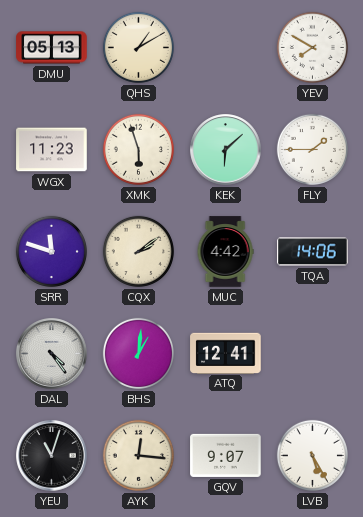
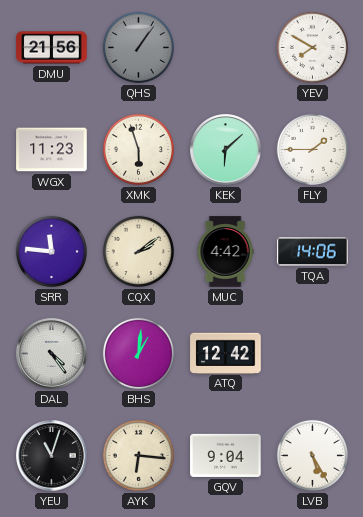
DMU: 05:13 -> 21:56
QHS: 1:10 -> 1:06
QHS dial: cream -> grey
SRR: 11:48 -> 11:46
ATQ: 12:41 -> 12:42
AYK: 12:16 -> 6:16
GQV: 9:07 -> 9:04
